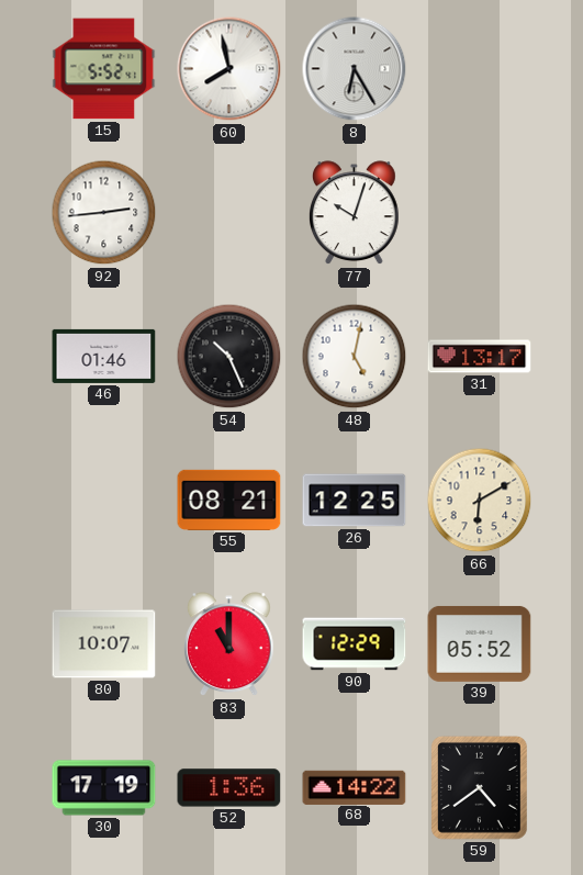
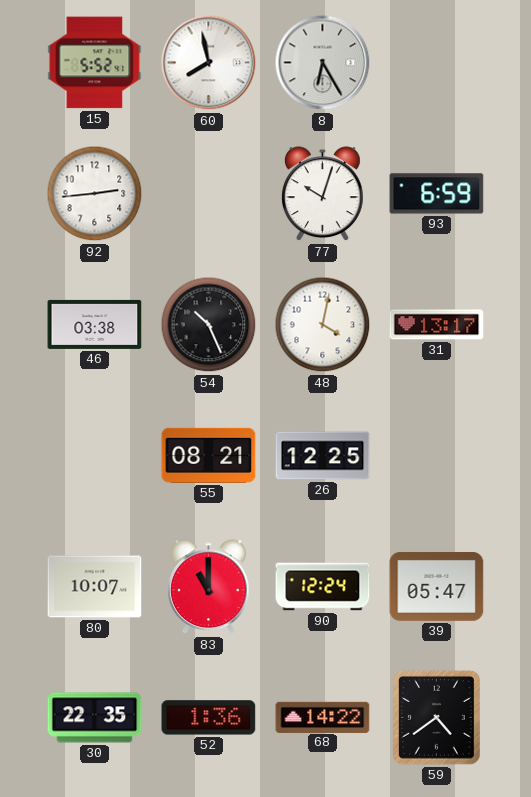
93: none -> 6:59
46: 01:46 -> 03:38
48: 5:02 -> 4:02
66: 6:10 -> none
90: 12:29 -> 12:24
39: 05:52 -> 05:47
30: 17:19 -> 22:35
